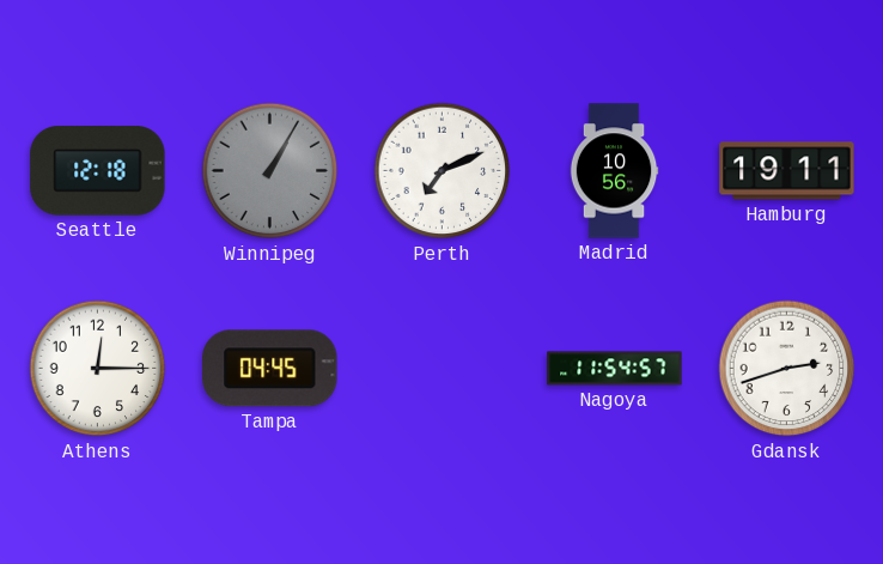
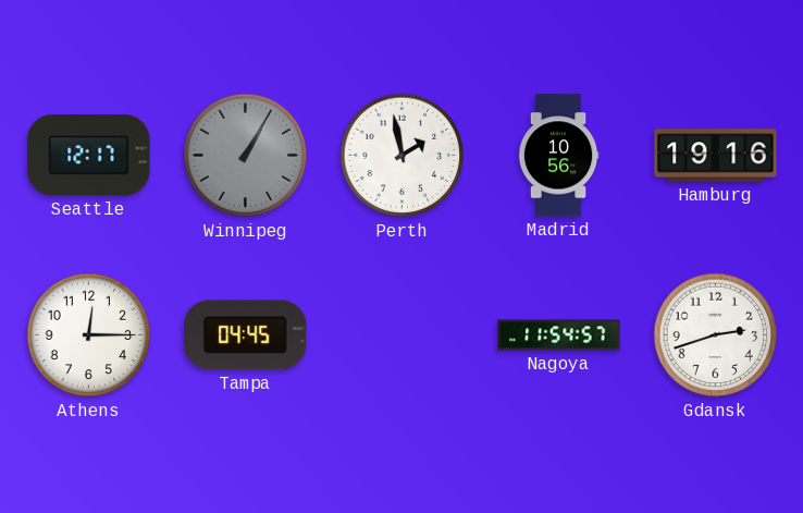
Seattle: 12:18 -> 12:17
Perth: 7:11 -> 1:58
Hamburg: 19:11 -> 19:16
